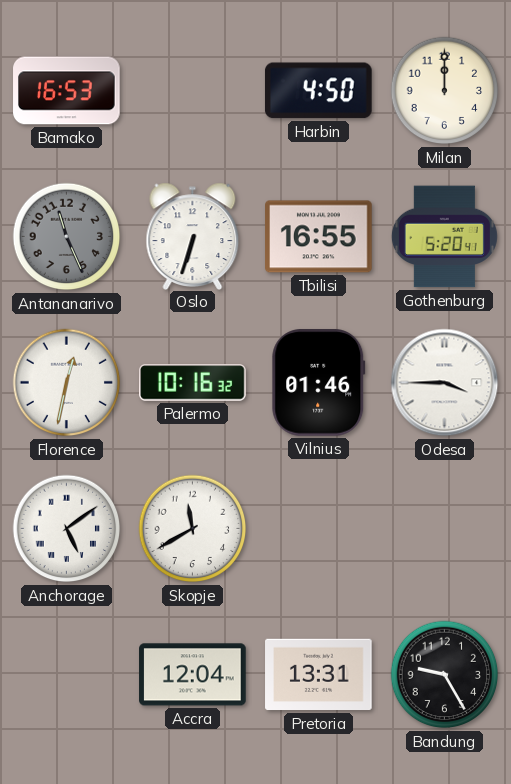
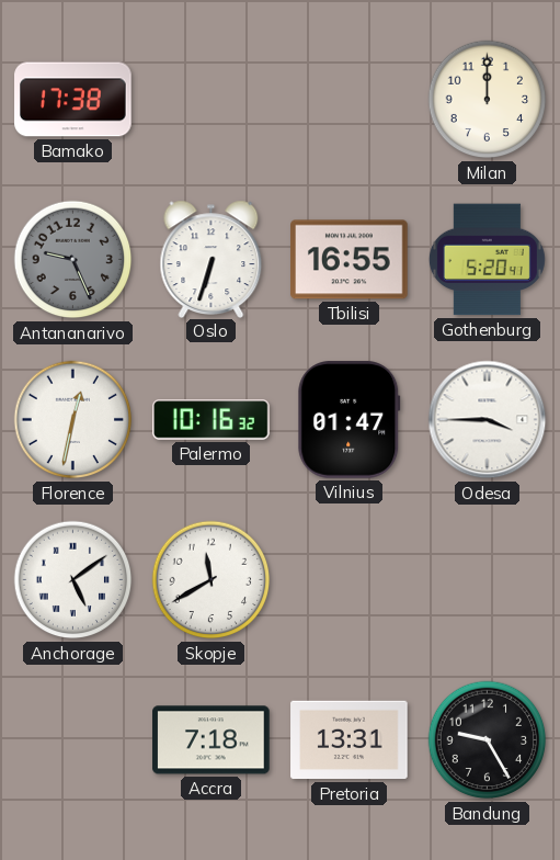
Bamako: 16:53 -> 17:38
Harbin: 4:50 -> none
Antananarivo: 11:26 -> 9:26
Vilnius: 01:46 -> 01:47
Accra: 12:04 -> 7:18
